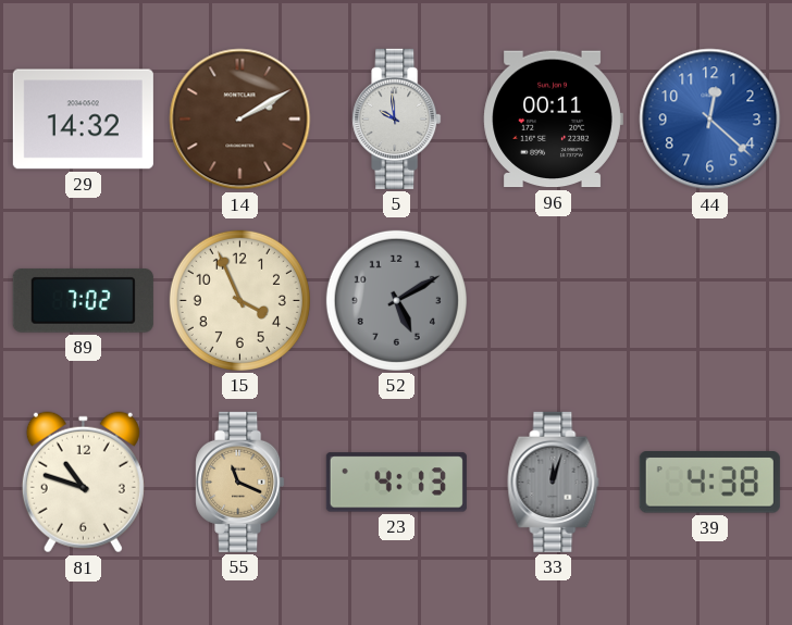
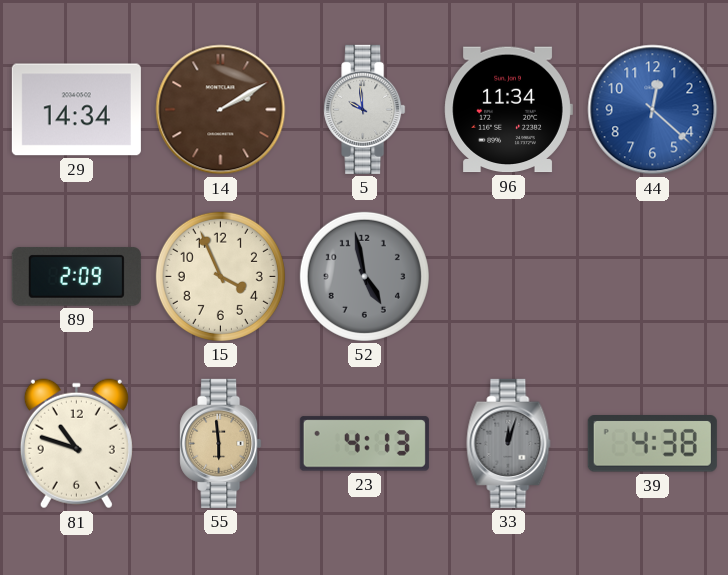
29: 14:32 -> 14:34
96: 00:11 -> 11:34
89: 7:02 -> 2:09
52: 5:10 -> 4:58
55: 11:19 -> 5:59
